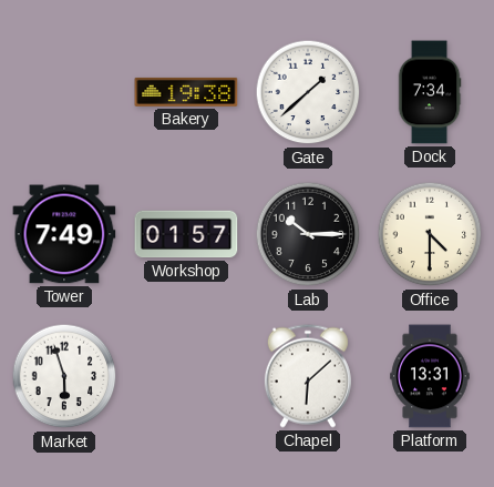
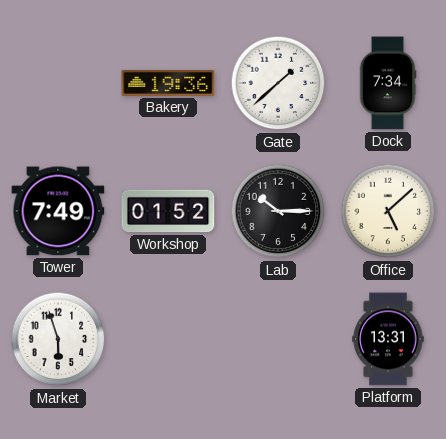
Bakery: 19:38 -> 19:36
Workshop: 01:57 -> 01:52
Office: 4:30 -> 5:08
Chapel: 6:08 -> none
